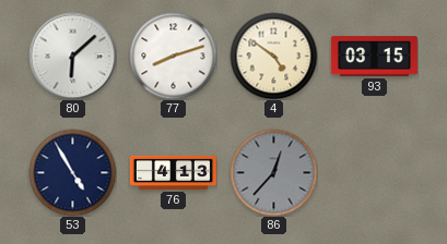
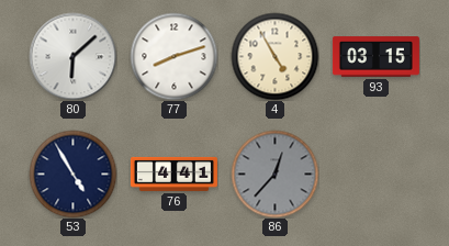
4: 4:51 -> 4:55
76: 4:13 -> 4:41
